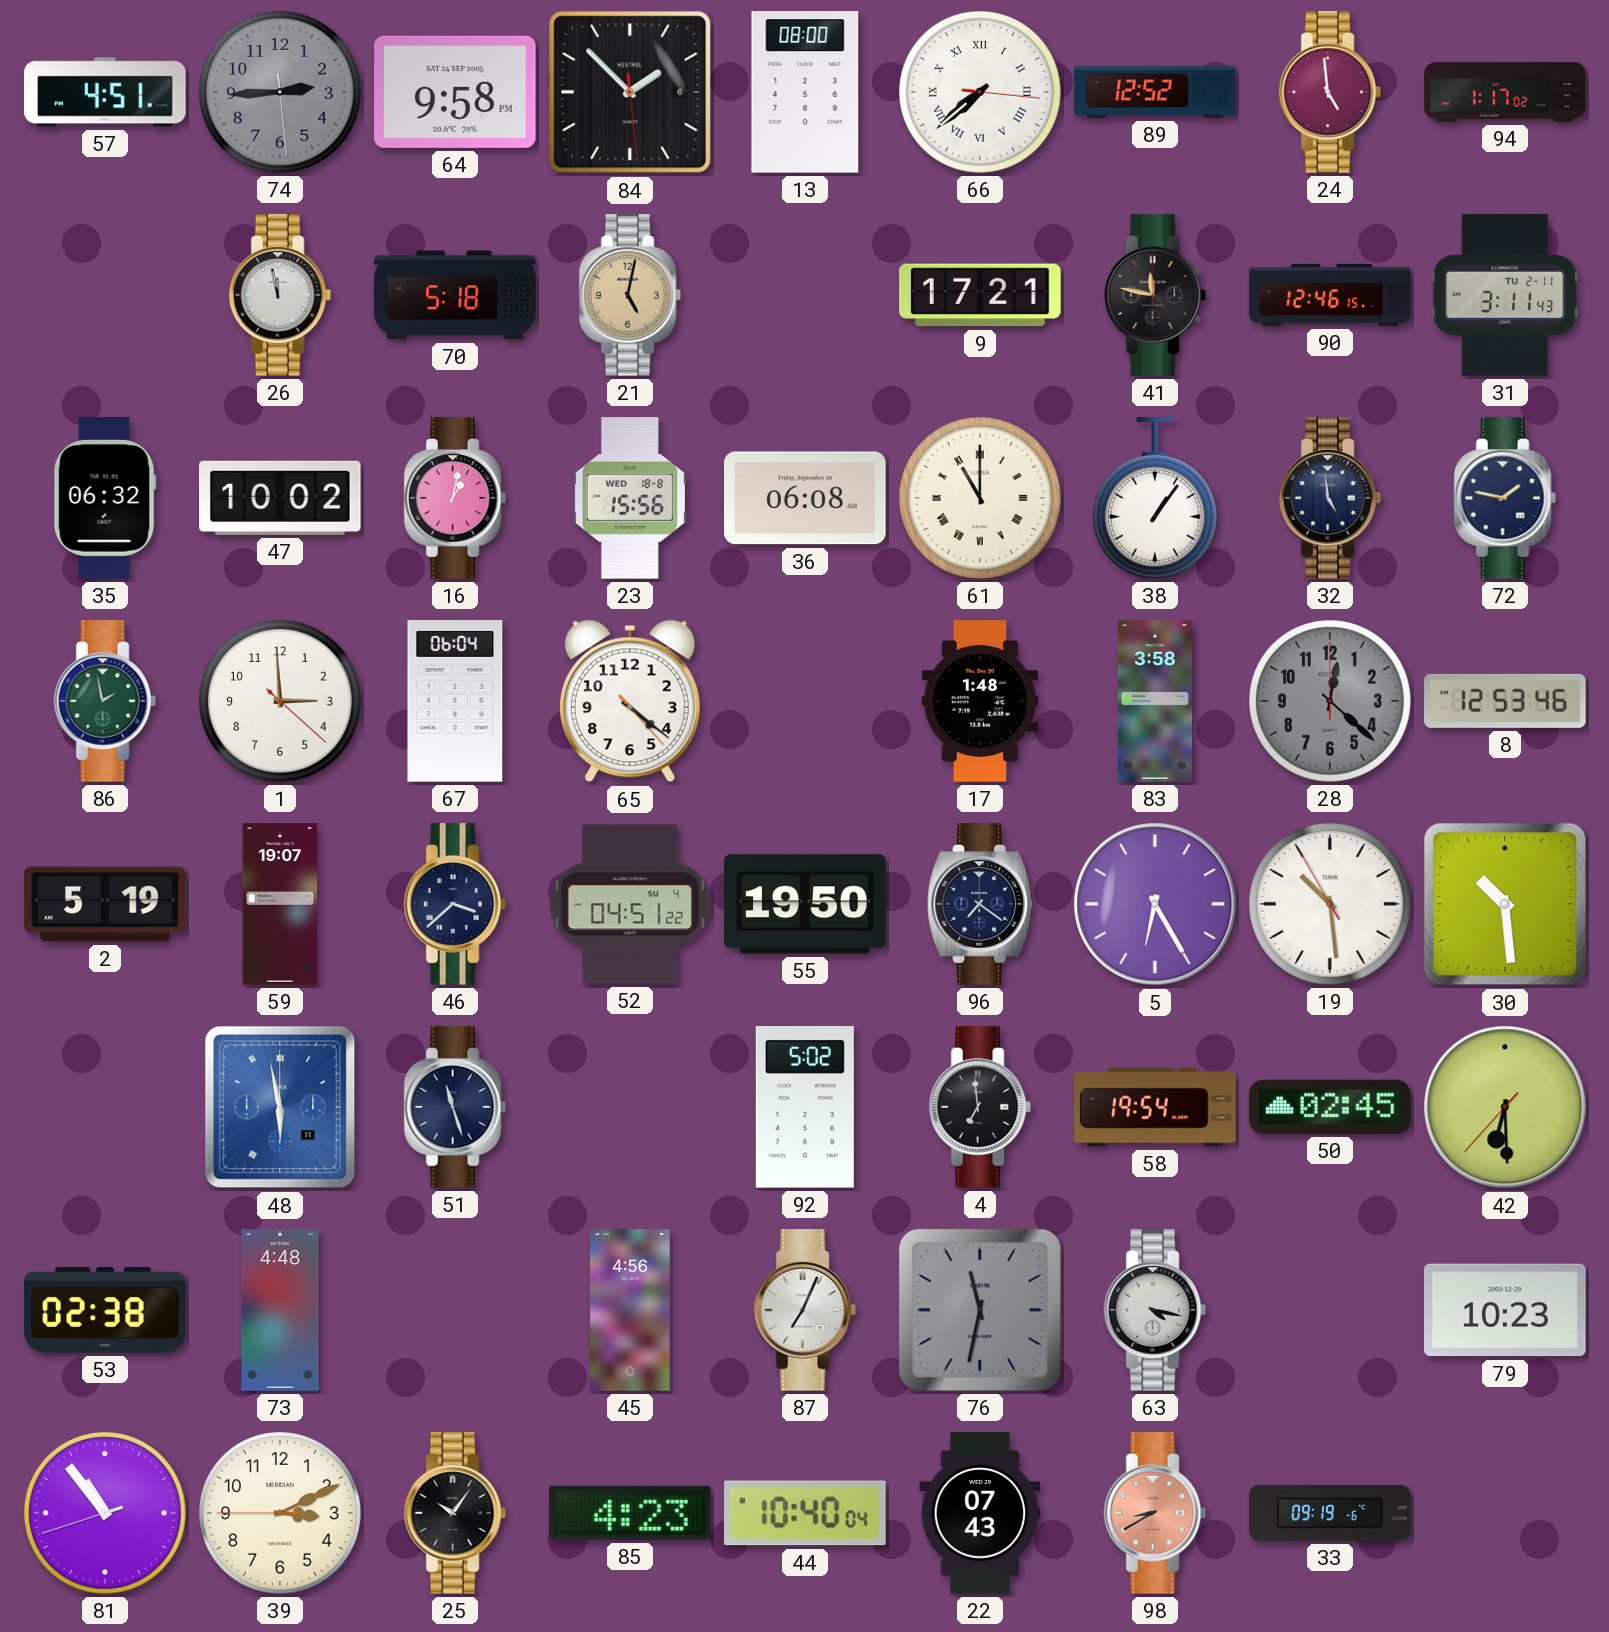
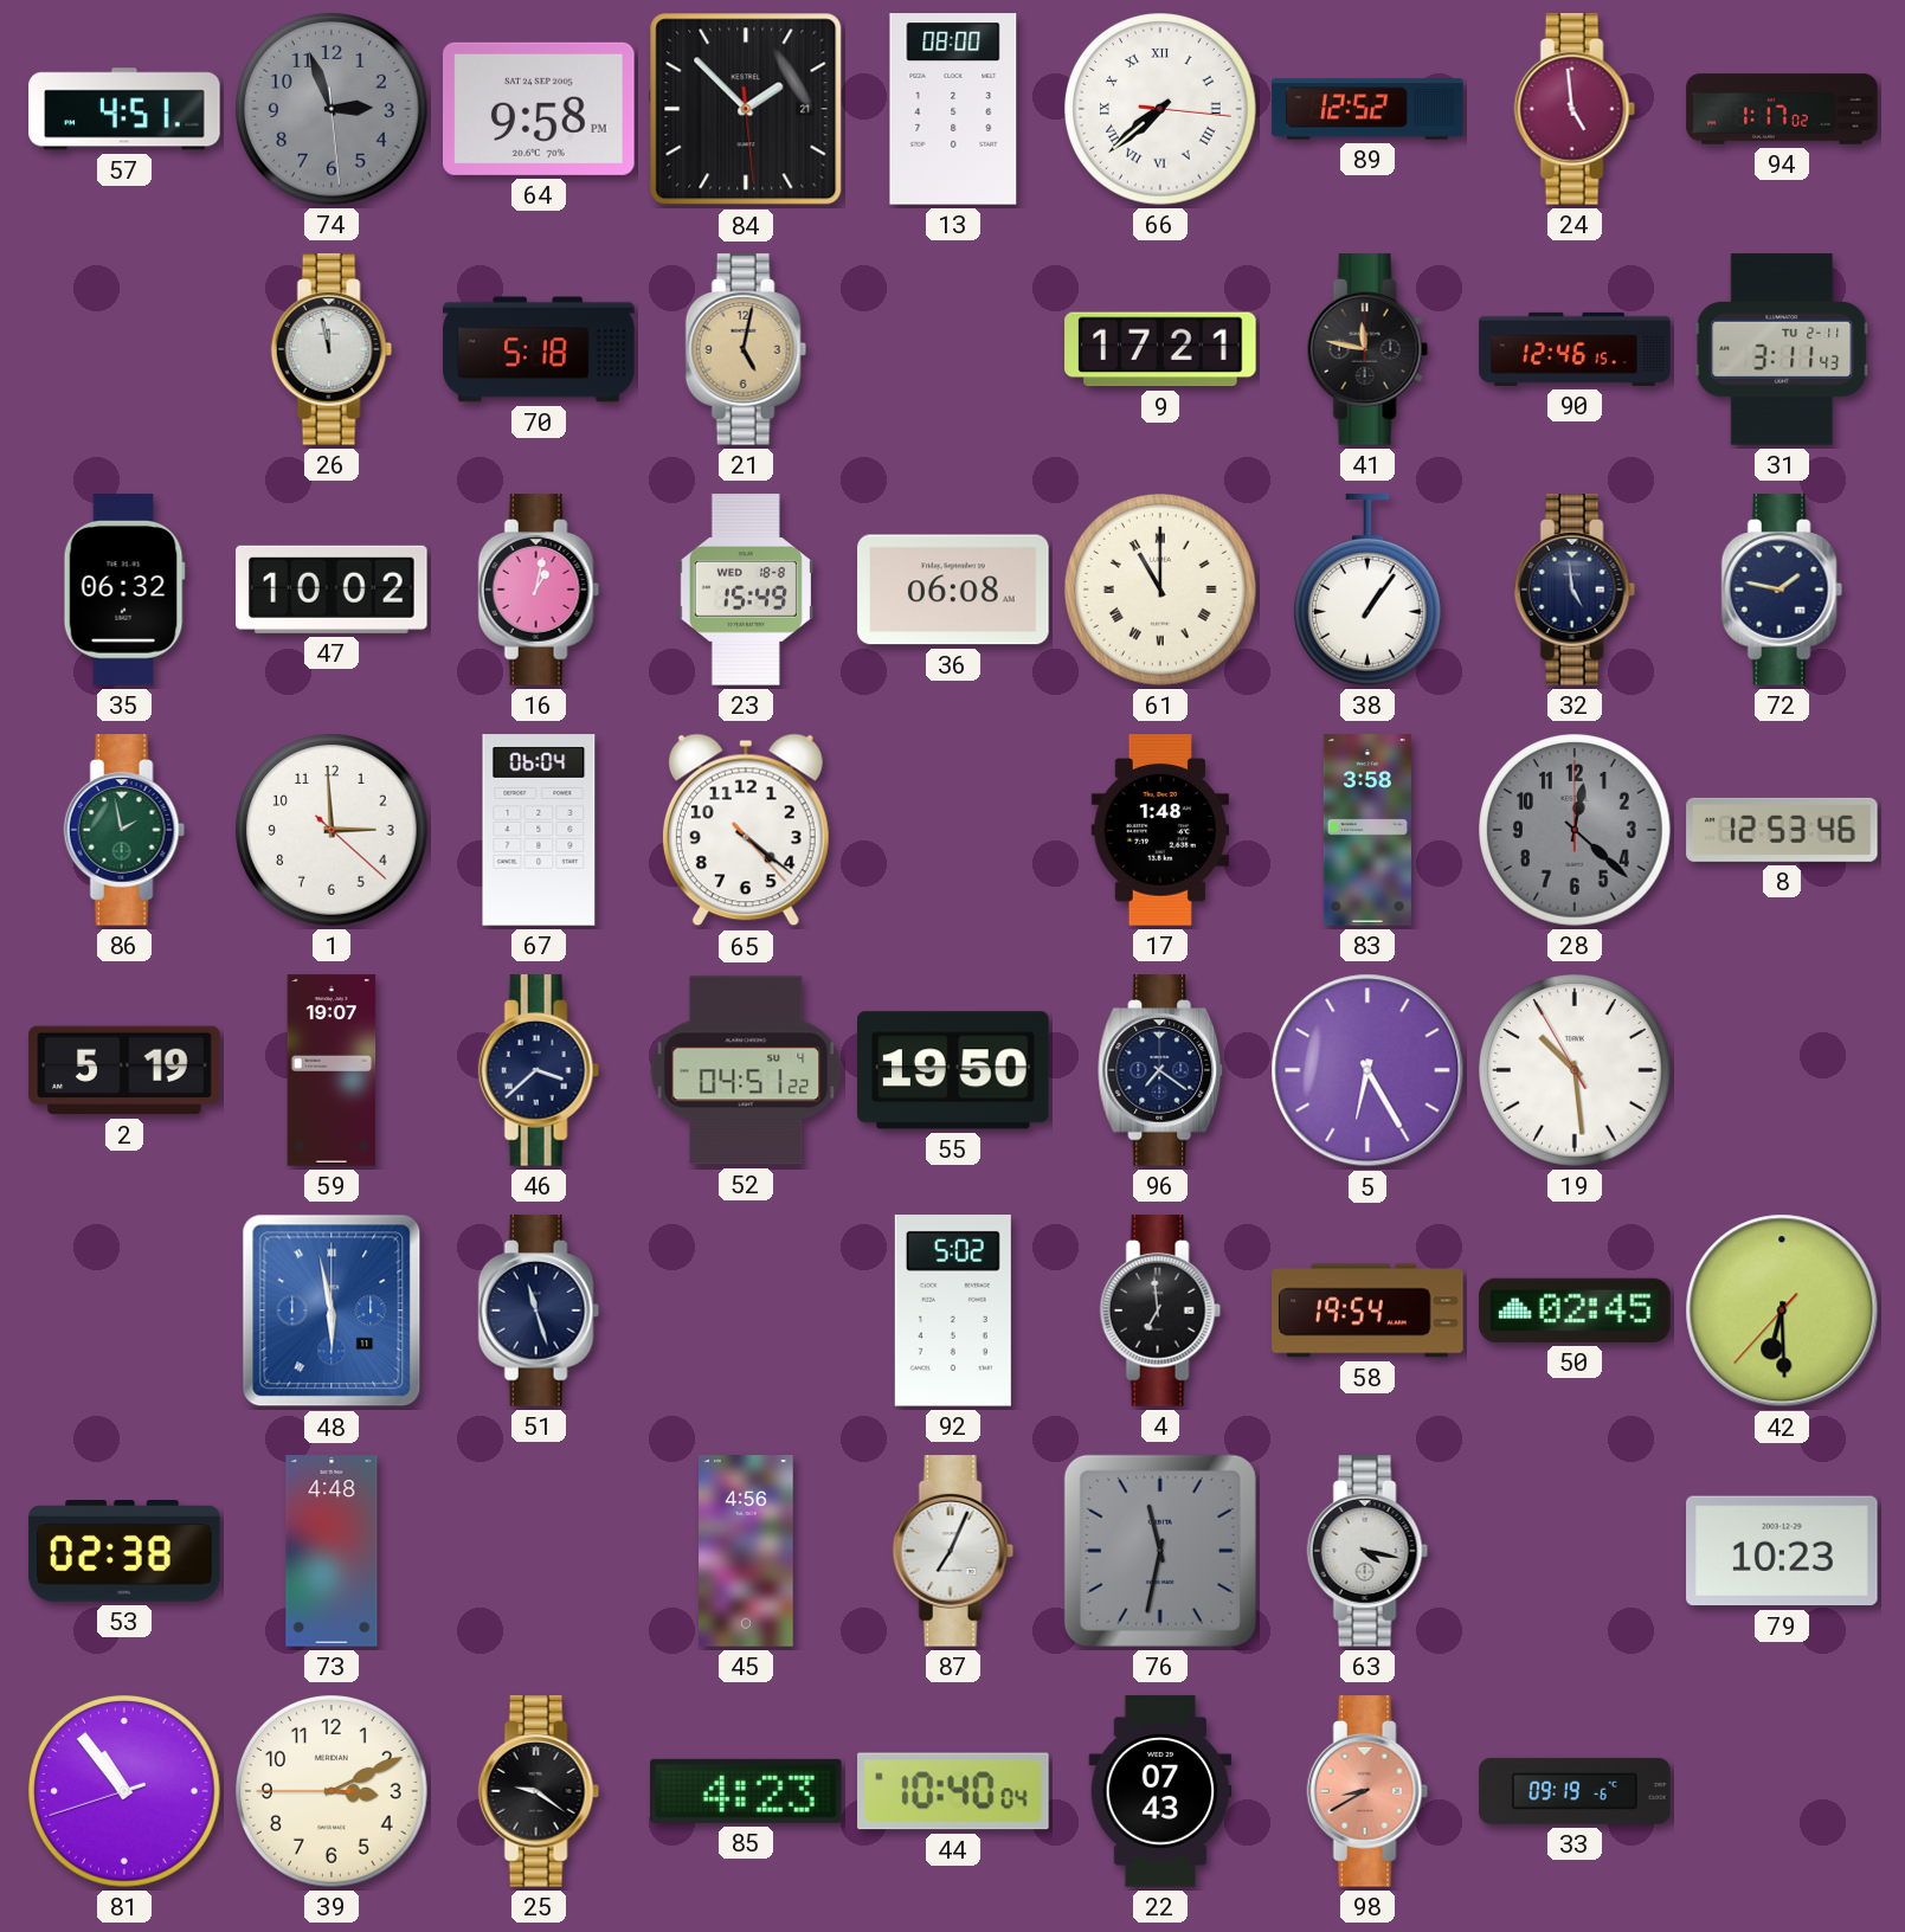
74: 2:44 -> 2:56
84 date: 6 -> 21
23: 15:56 -> 15:49
30: 10:29 -> none
25: 10:06 -> 9:21
